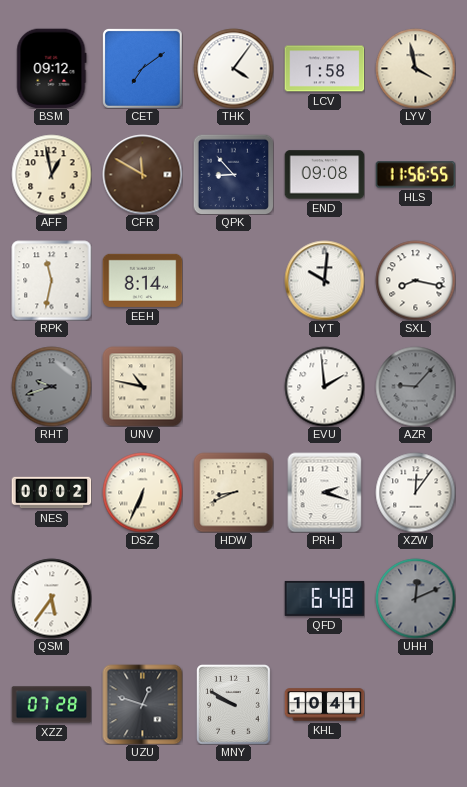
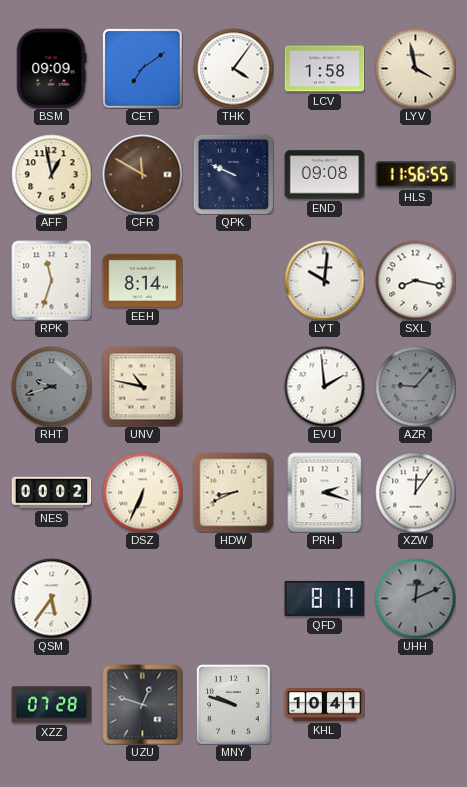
BSM: 09:12 -> 09:09
QPK: 8:53 -> 9:49
RPK: 11:32 -> 11:33
QFD: 6:48 -> 8:17
MNY: 9:50 -> 9:48
